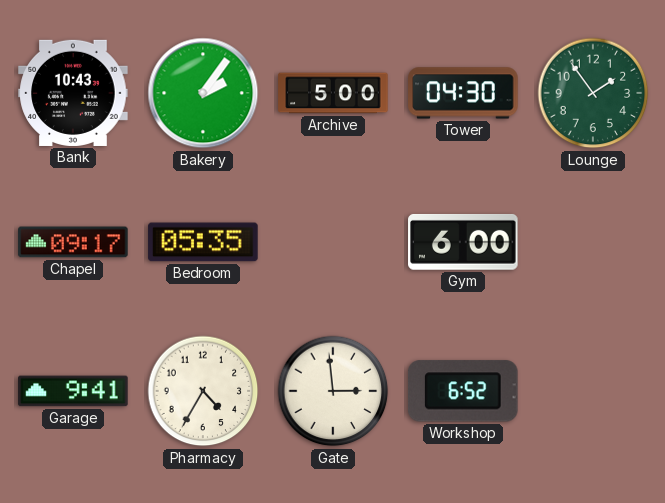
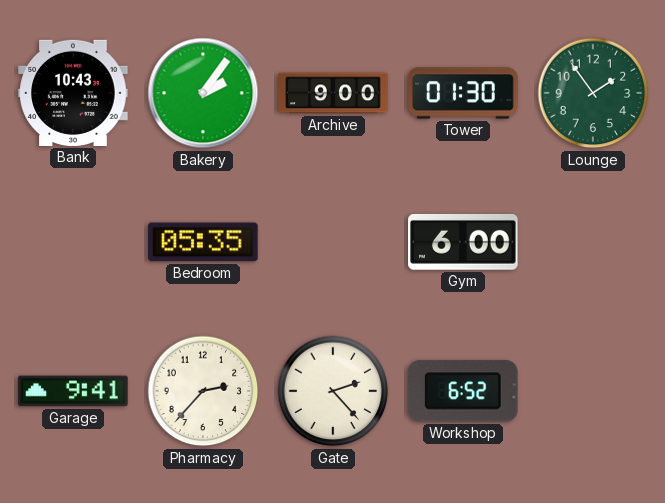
Archive: 5:00 -> 9:00
Tower: 04:30 -> 01:30
Chapel: 09:17 -> none
Pharmacy: 4:35 -> 2:37
Gate: 2:59 -> 2:23
